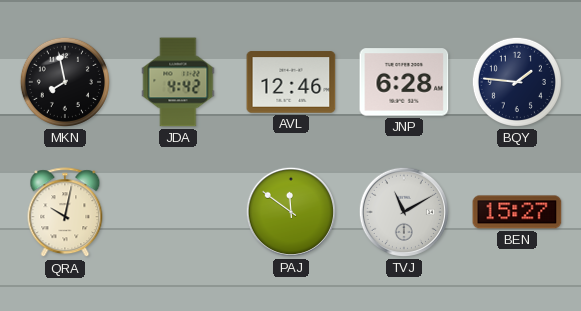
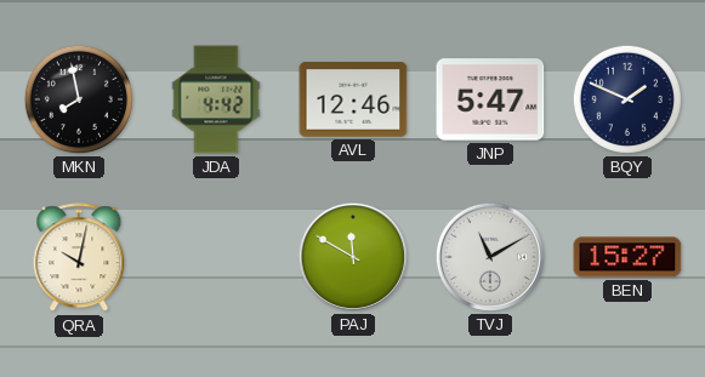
JNP: 6:28 -> 5:47
BQY: 1:46 -> 1:49
PAJ: 11:51 -> 11:50
